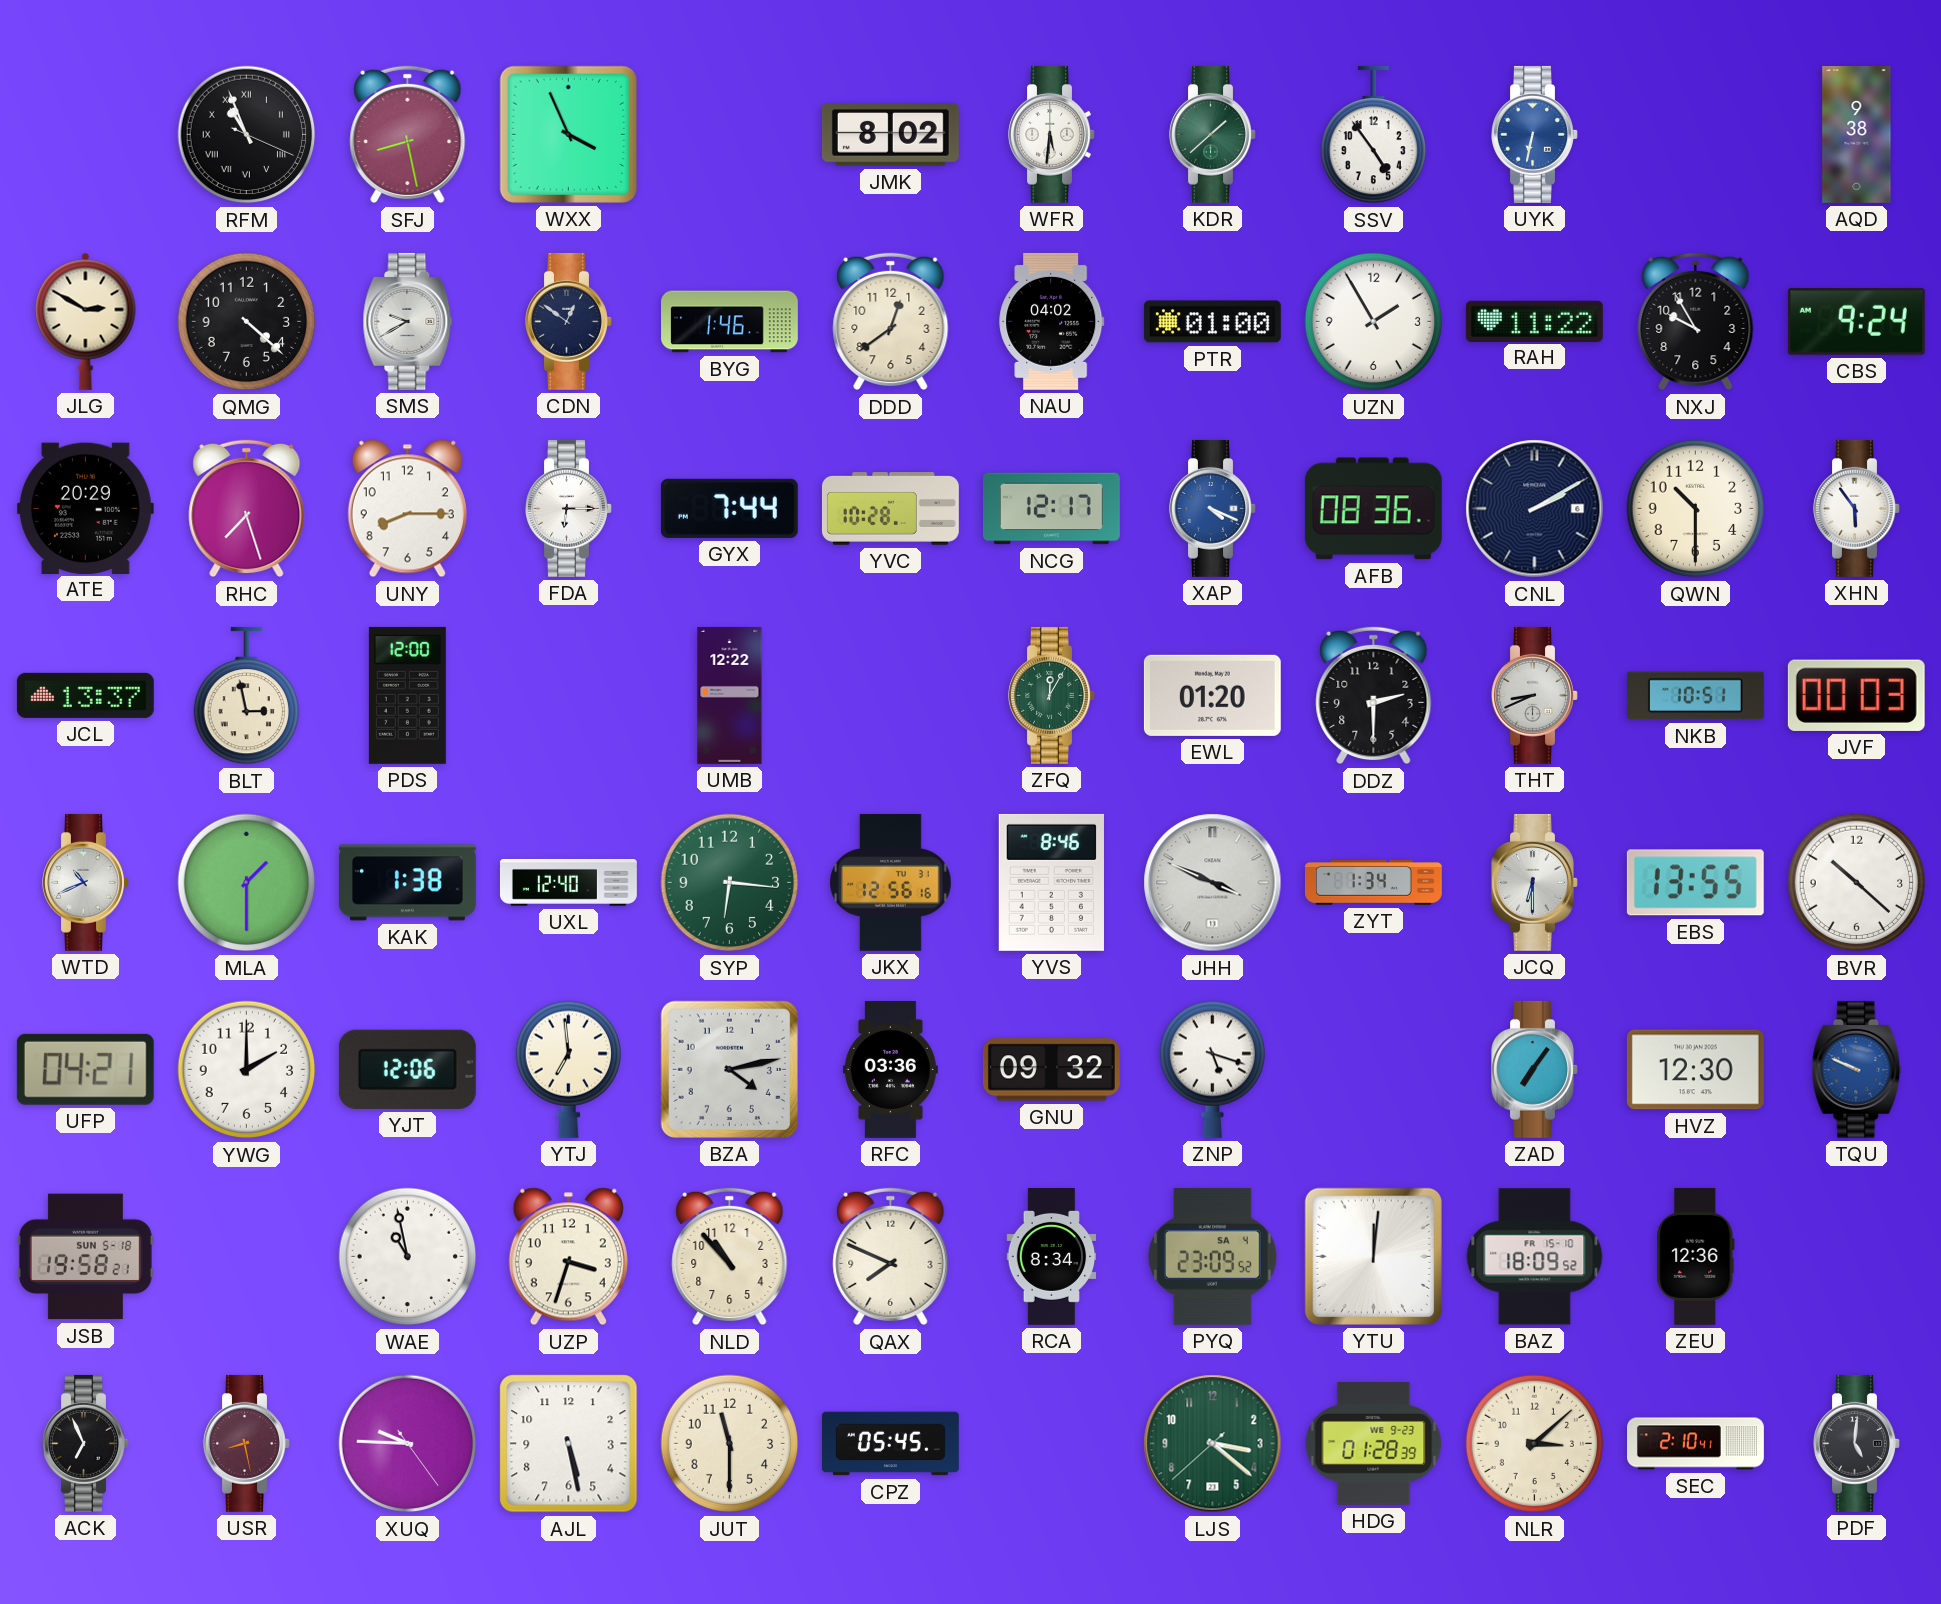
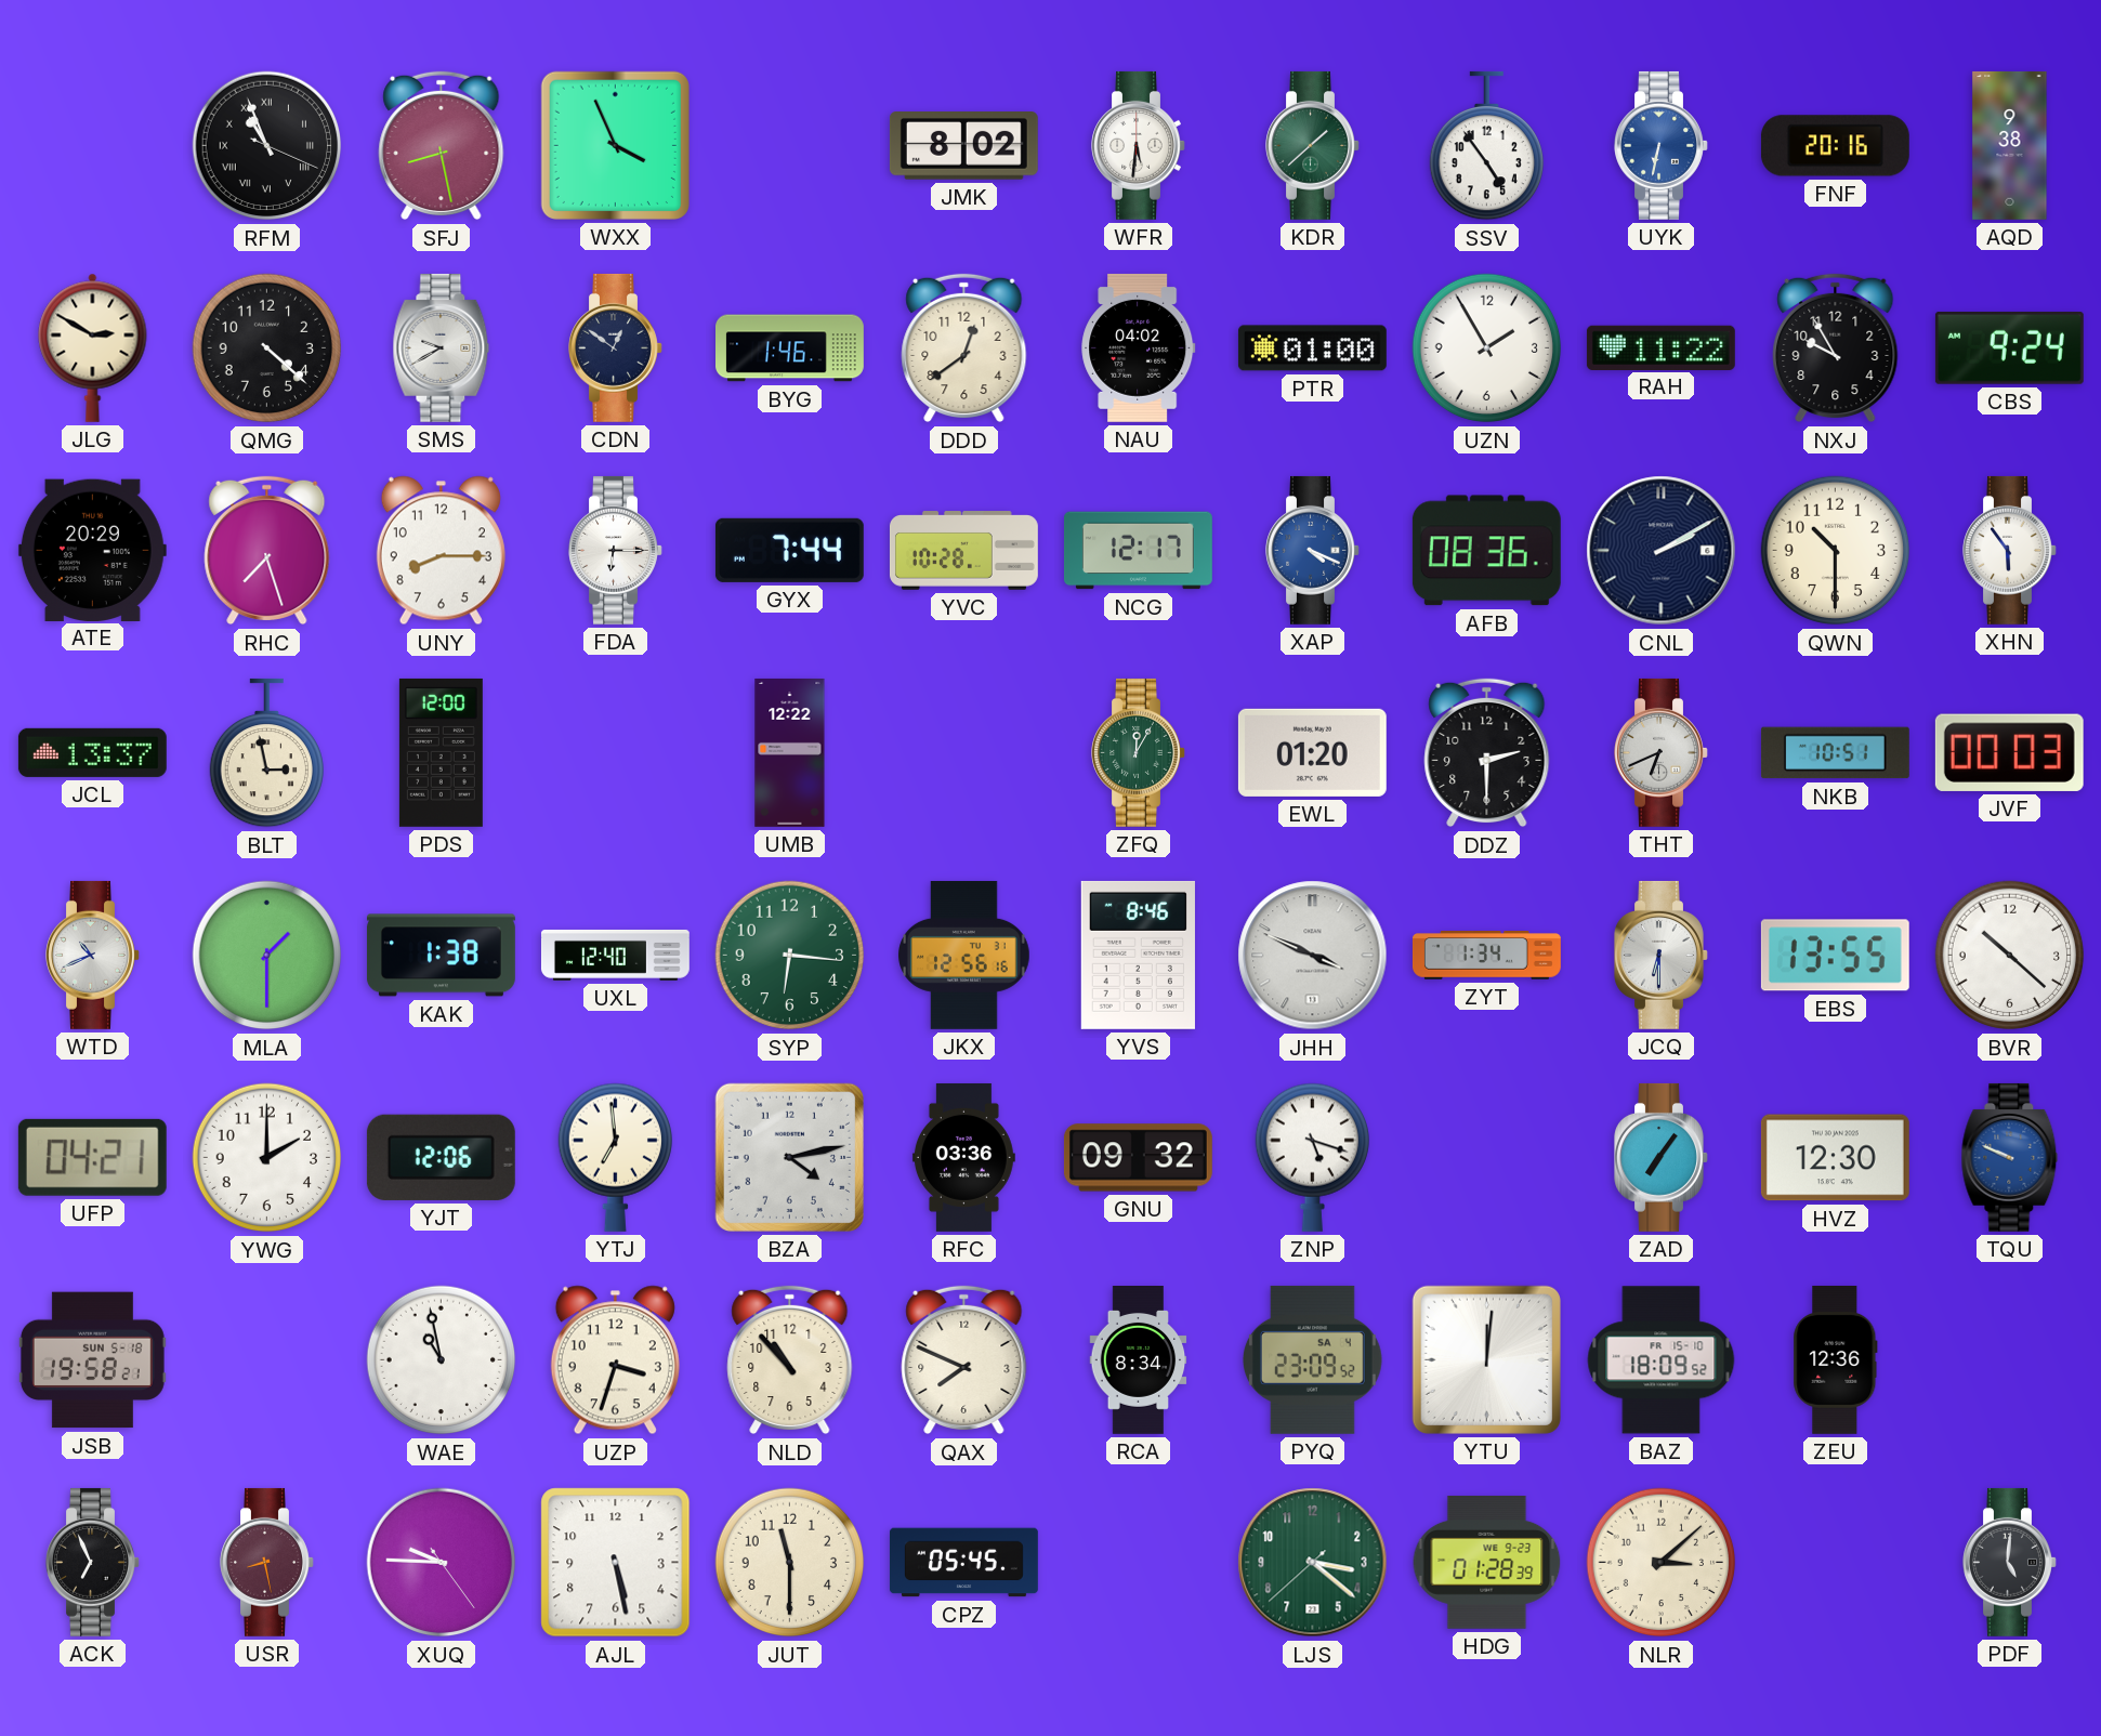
FNF: none -> 20:16
THT: 8:41 -> 6:41
SEC: 2:10 -> none
